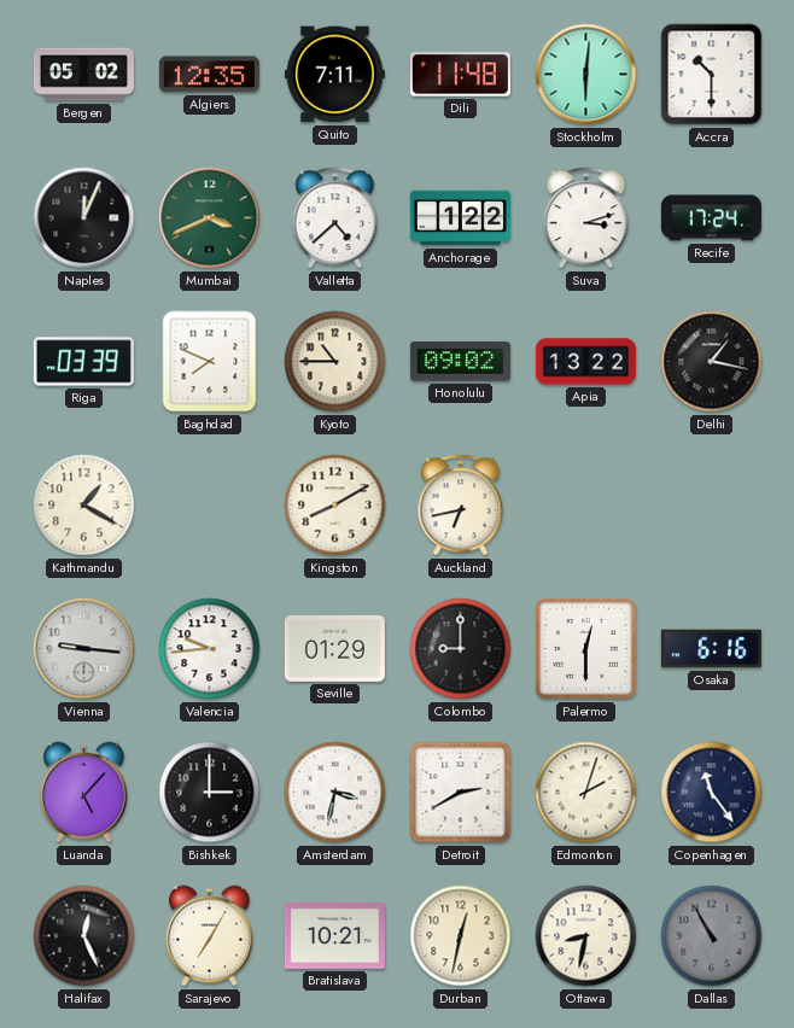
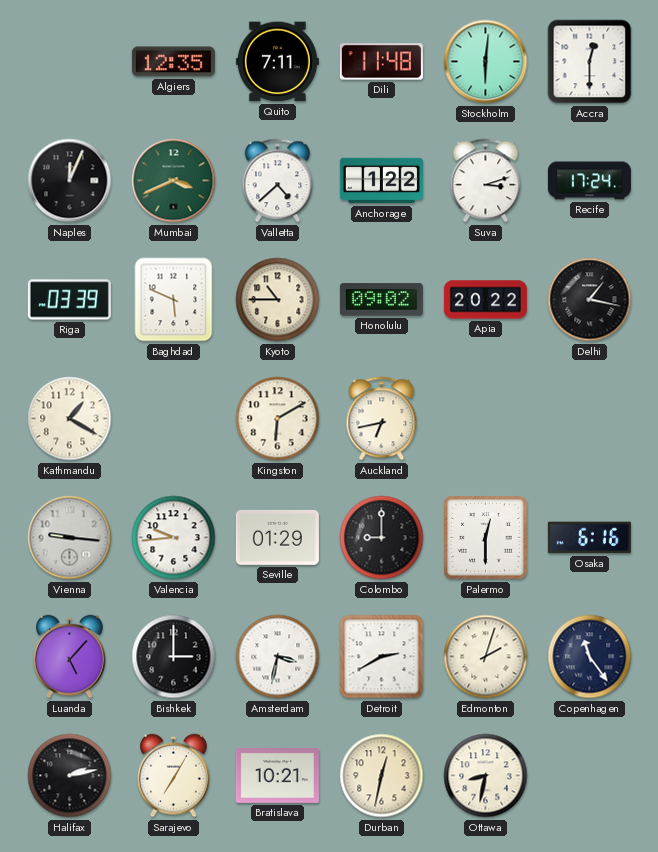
Bergen: 05:02 -> none
Accra: 10:30 -> 12:30
Baghdad: 7:49 -> 5:49
Apia: 13:22 -> 20:22
Kingston: 8:10 -> 6:10
Halifax: 12:26 -> 2:13
Dallas: 10:55 -> none
